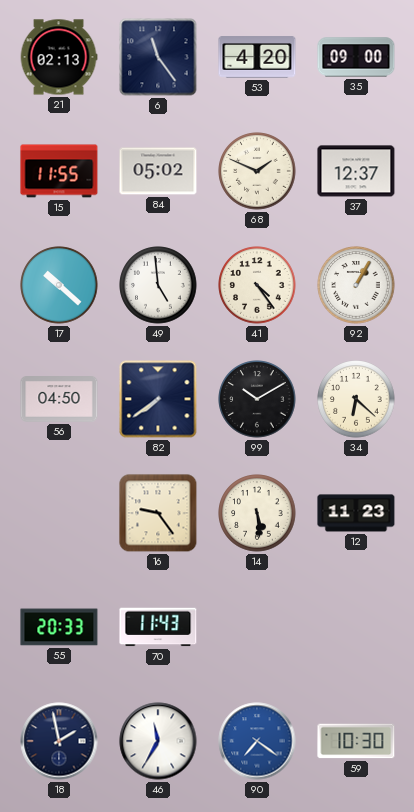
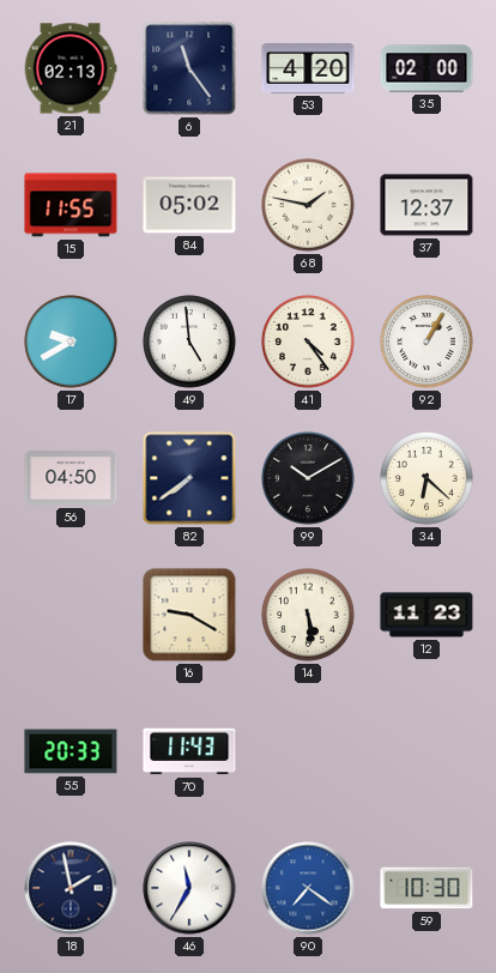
35: 09:00 -> 02:00
68: 1:49 -> 1:47
17: 10:22 -> 9:40
16: 9:24 -> 9:20
